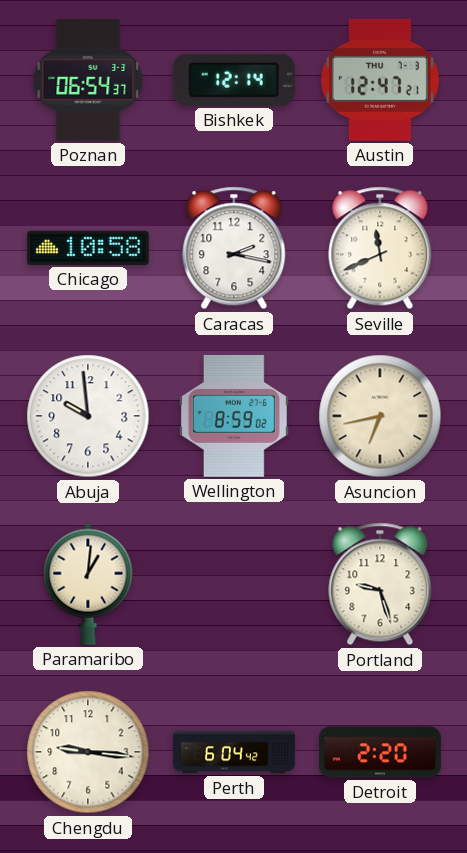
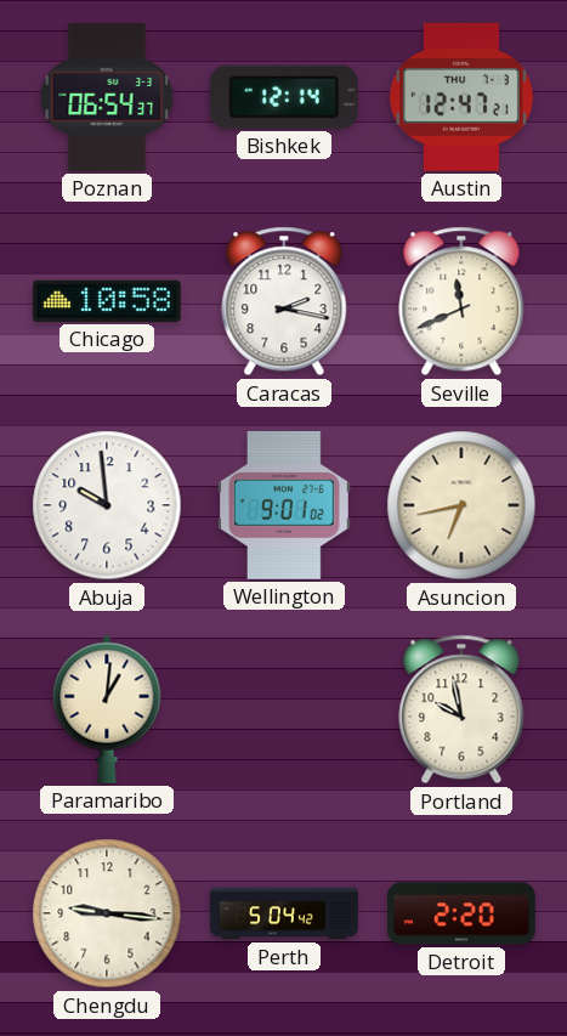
Wellington: 8:59 -> 9:01
Portland: 9:27 -> 9:58
Perth: 6:04 -> 5:04
